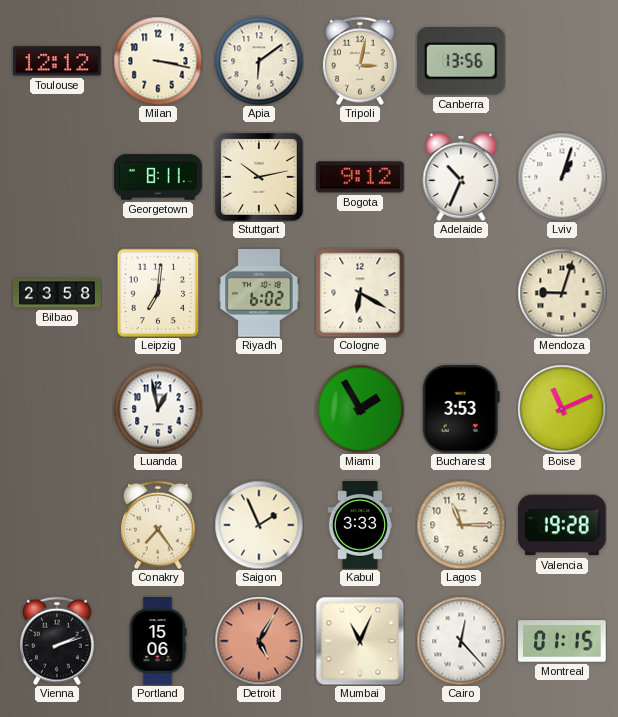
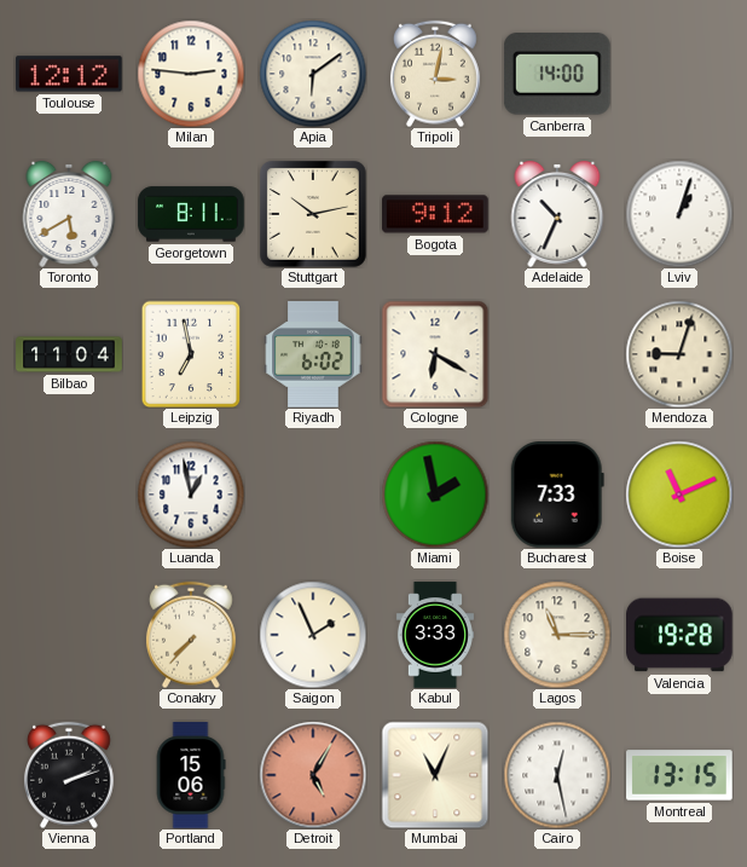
Milan: 3:17 -> 2:46
Canberra: 13:56 -> 14:00
Toronto: none -> 5:40
Bilbao: 23:58 -> 11:04
Leipzig: 7:01 -> 6:58
Miami: 1:55 -> 1:58
Bucharest: 3:53 -> 7:33
Conakry: 7:24 -> 7:37
Cairo: 12:23 -> 12:28
Montreal: 01:15 -> 13:15
